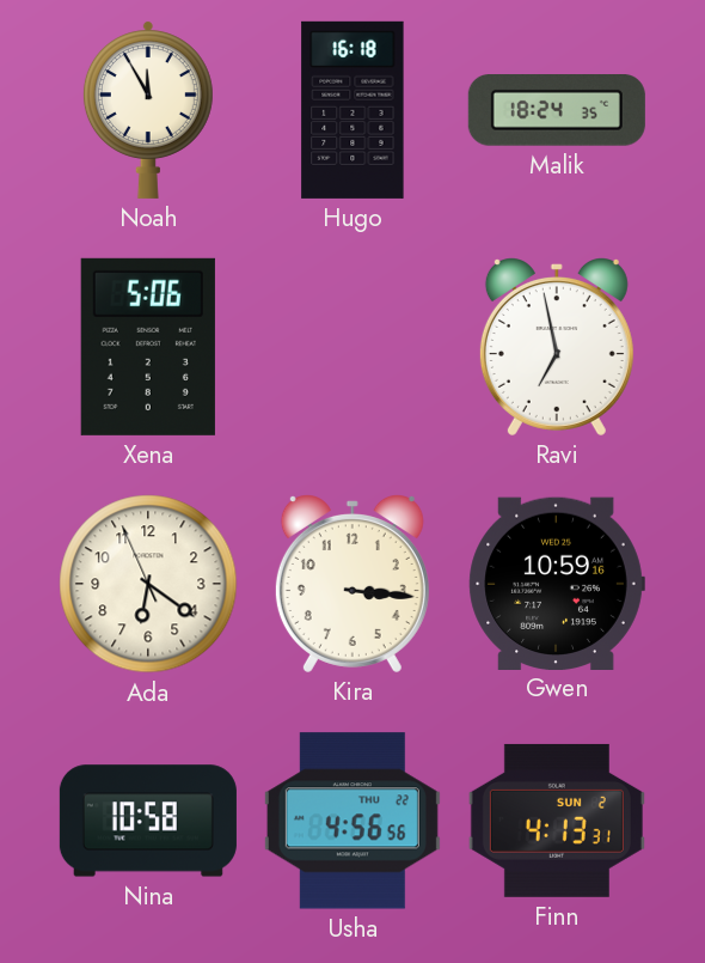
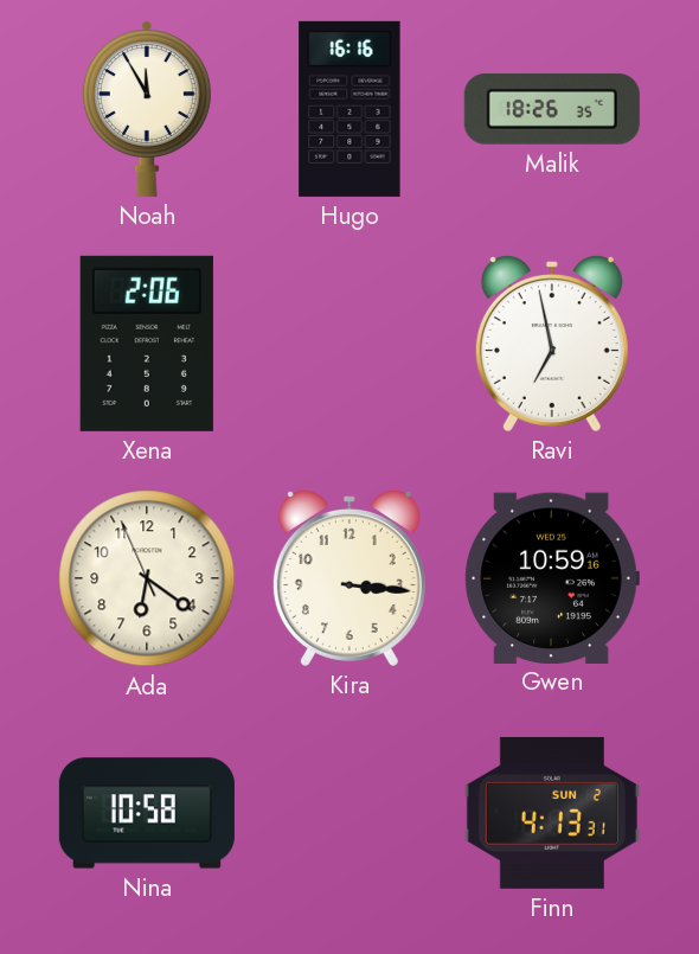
Hugo: 16:18 -> 16:16
Malik: 18:24 -> 18:26
Xena: 5:06 -> 2:06
Usha: 4:56 -> none
